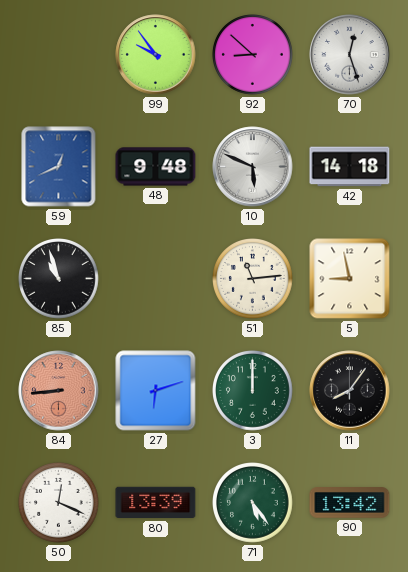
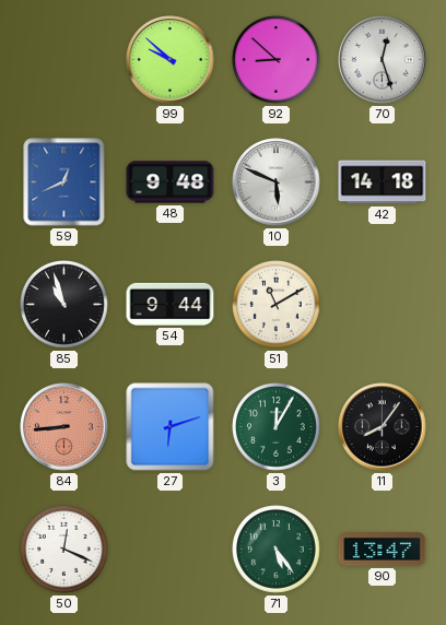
99: 9:54 -> 9:52
54: none -> 9:44
51: 11:14 -> 11:10
5: 8:58 -> none
3: 12:00 -> 12:05
80: 13:39 -> none
90: 13:42 -> 13:47
